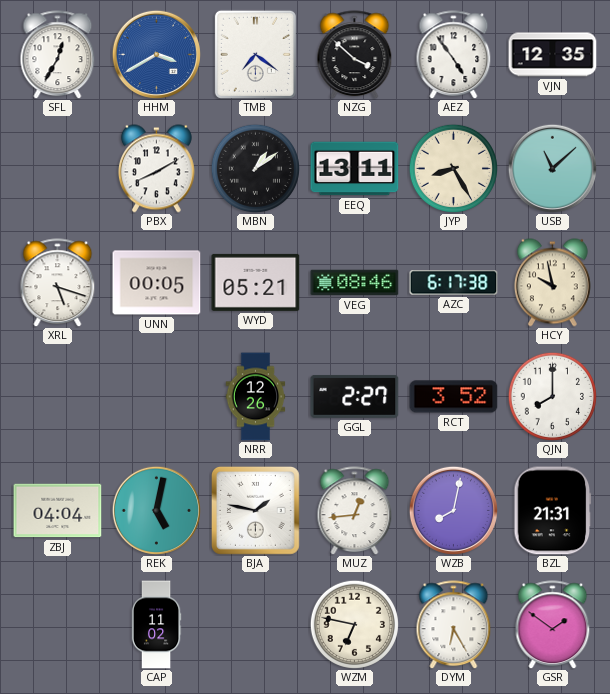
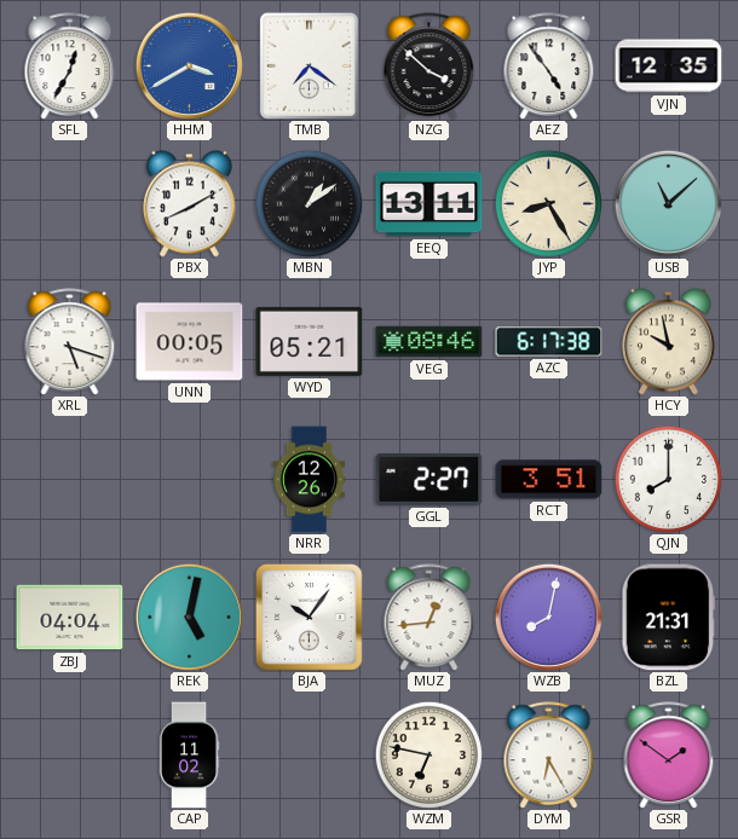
RCT: 3:52 -> 3:51
BJA: 1:47 -> 10:06
